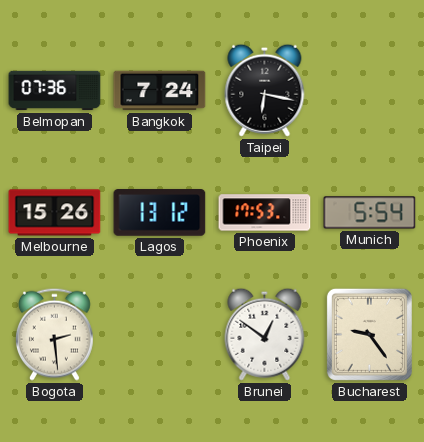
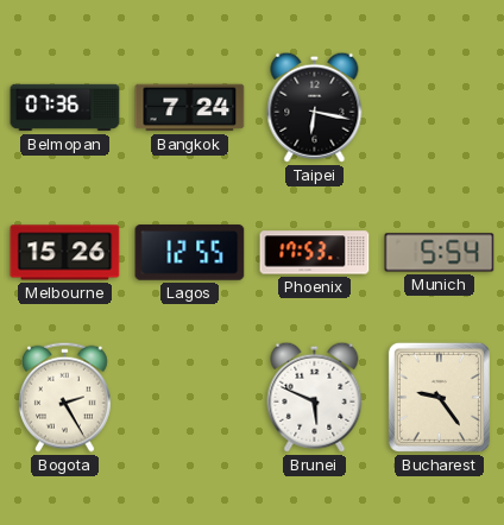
Lagos: 13:12 -> 12:55
Bogota: 2:29 -> 2:25
Brunei: 12:51 -> 5:49
